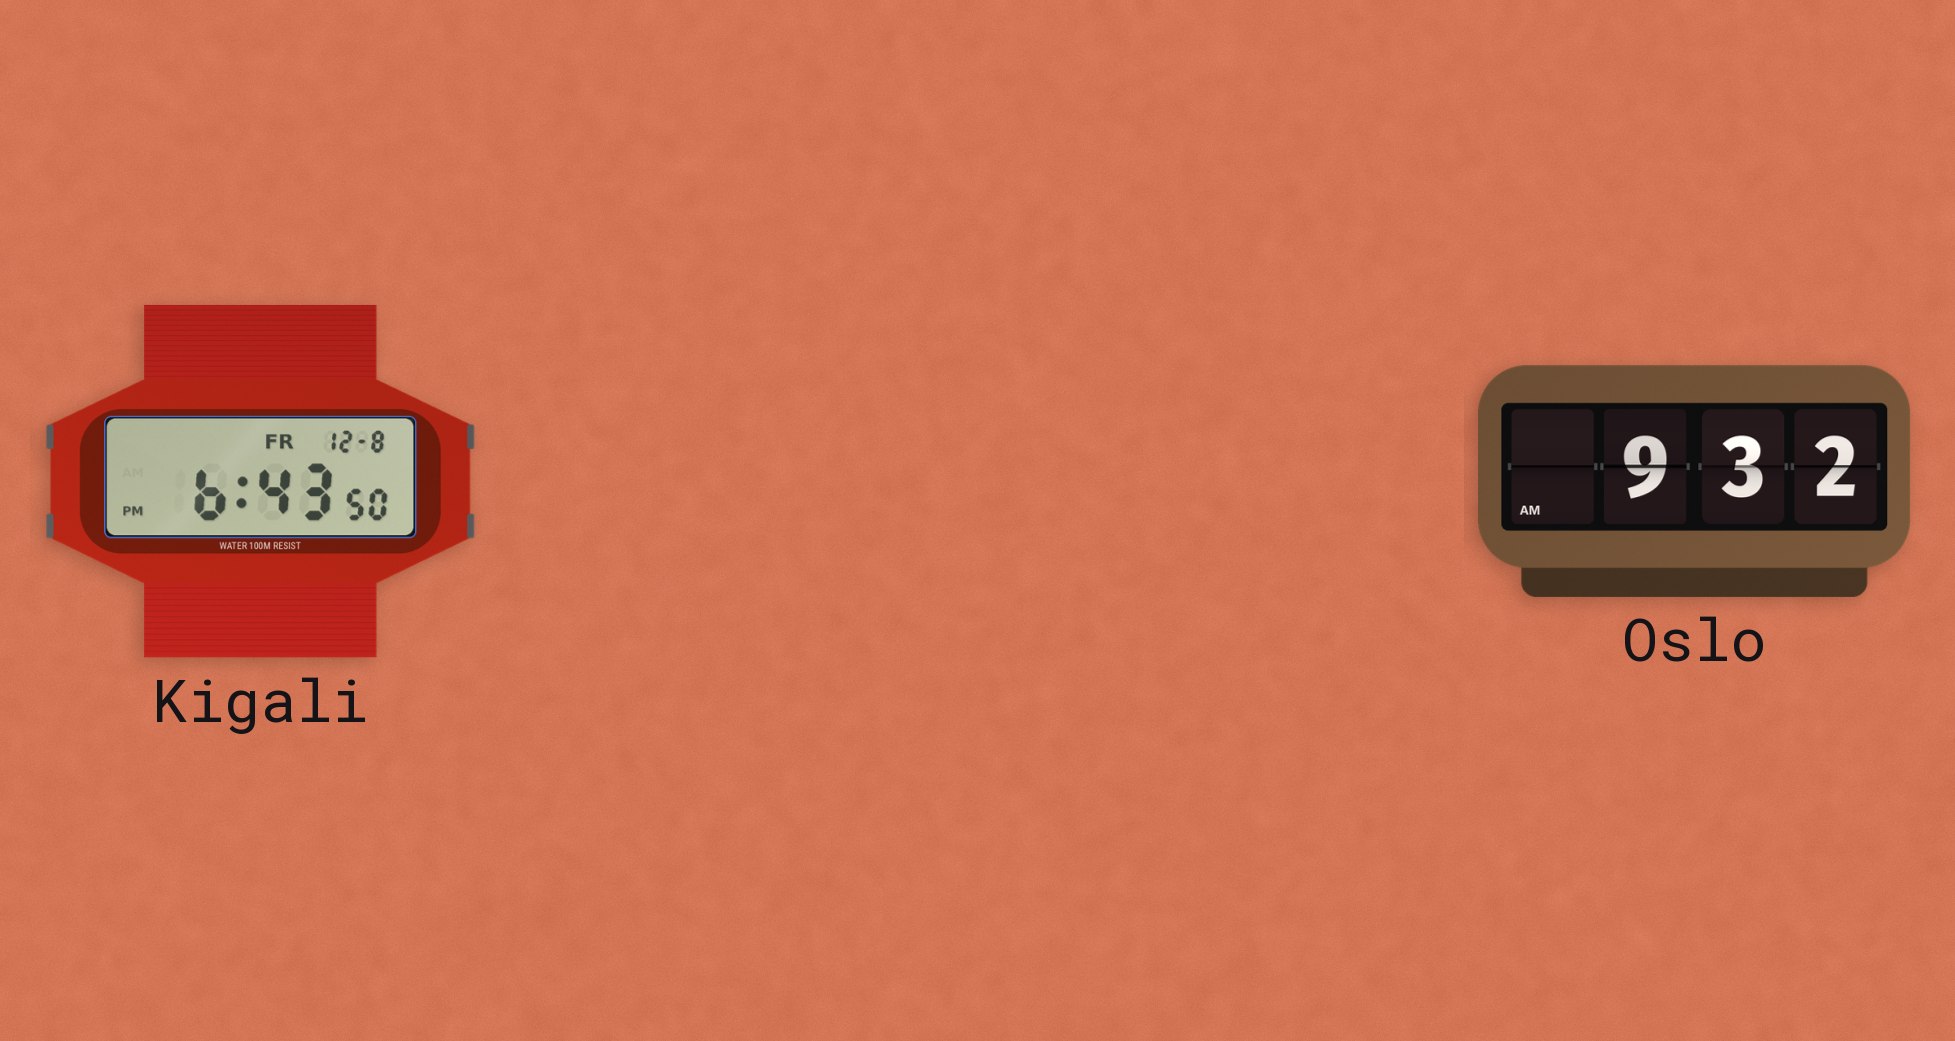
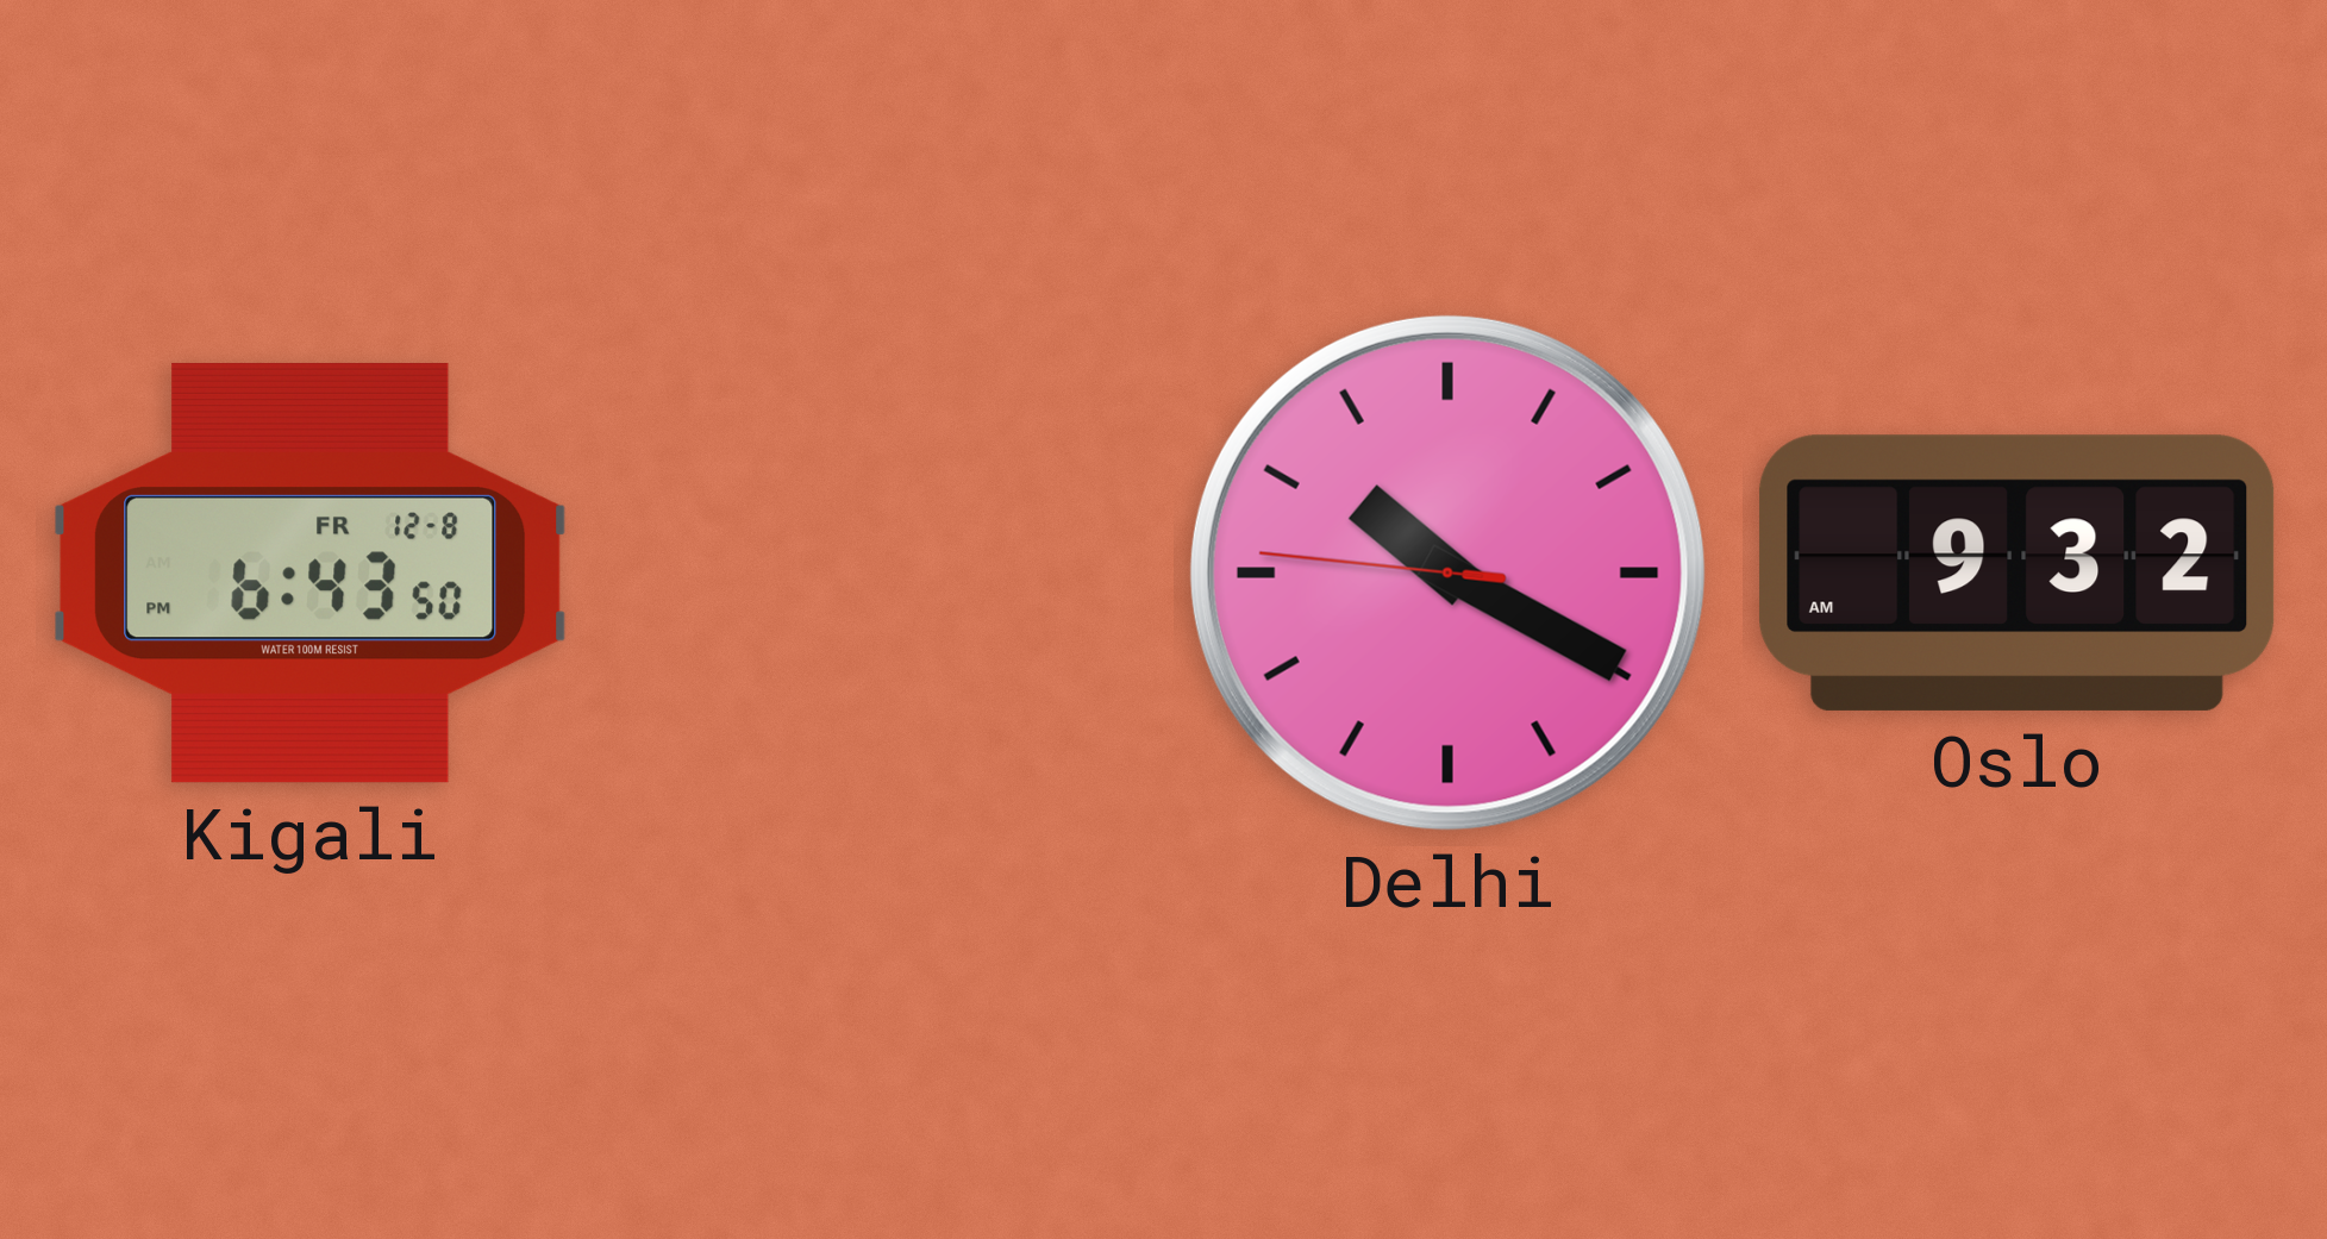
Delhi: none -> 10:19
